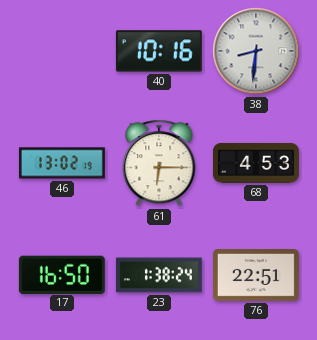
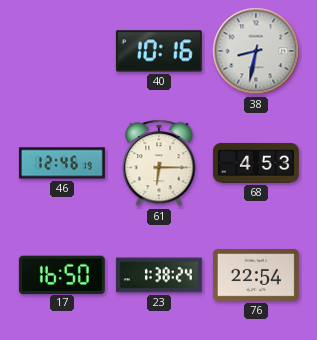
38: 8:31 -> 8:32
46: 13:02 -> 12:46
76: 22:51 -> 22:54
